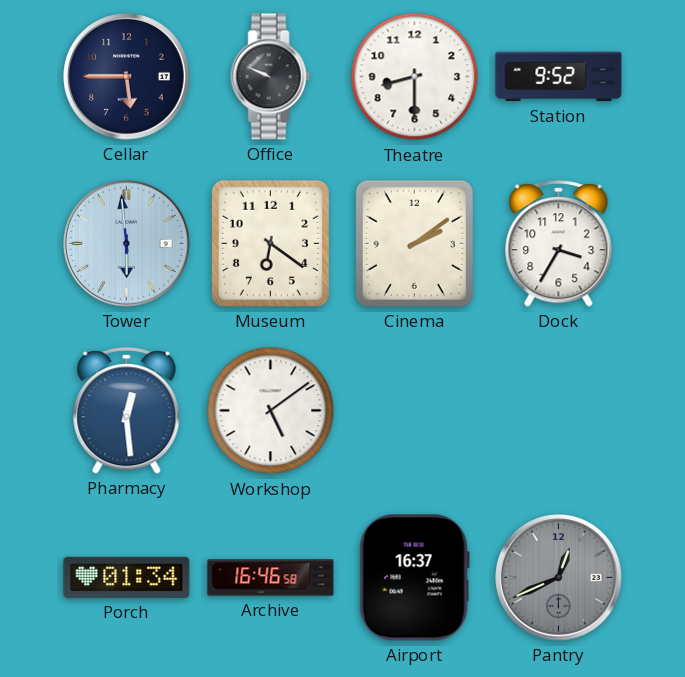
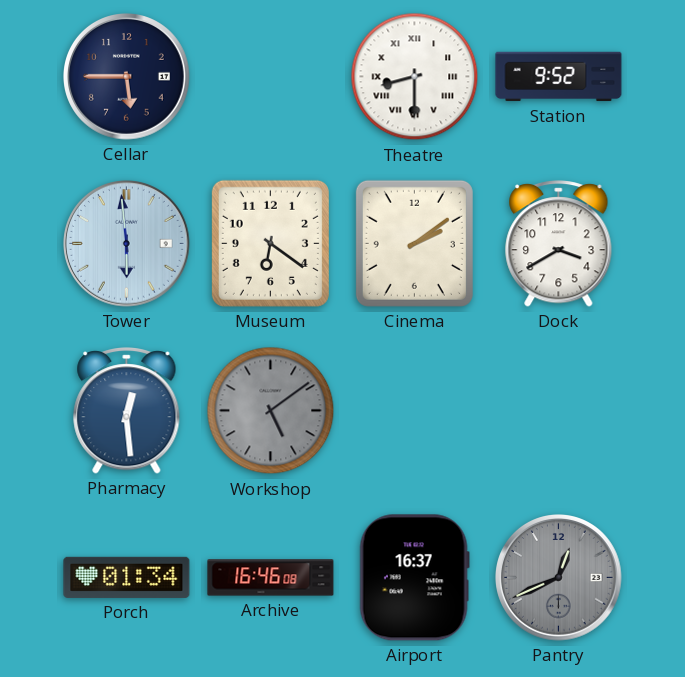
Office: 9:49 -> none
Theatre numerals: Arabic -> Roman
Dock: 3:35 -> 3:40
Workshop dial: white -> grey
Archive: 16:46:58 -> 16:46:08
